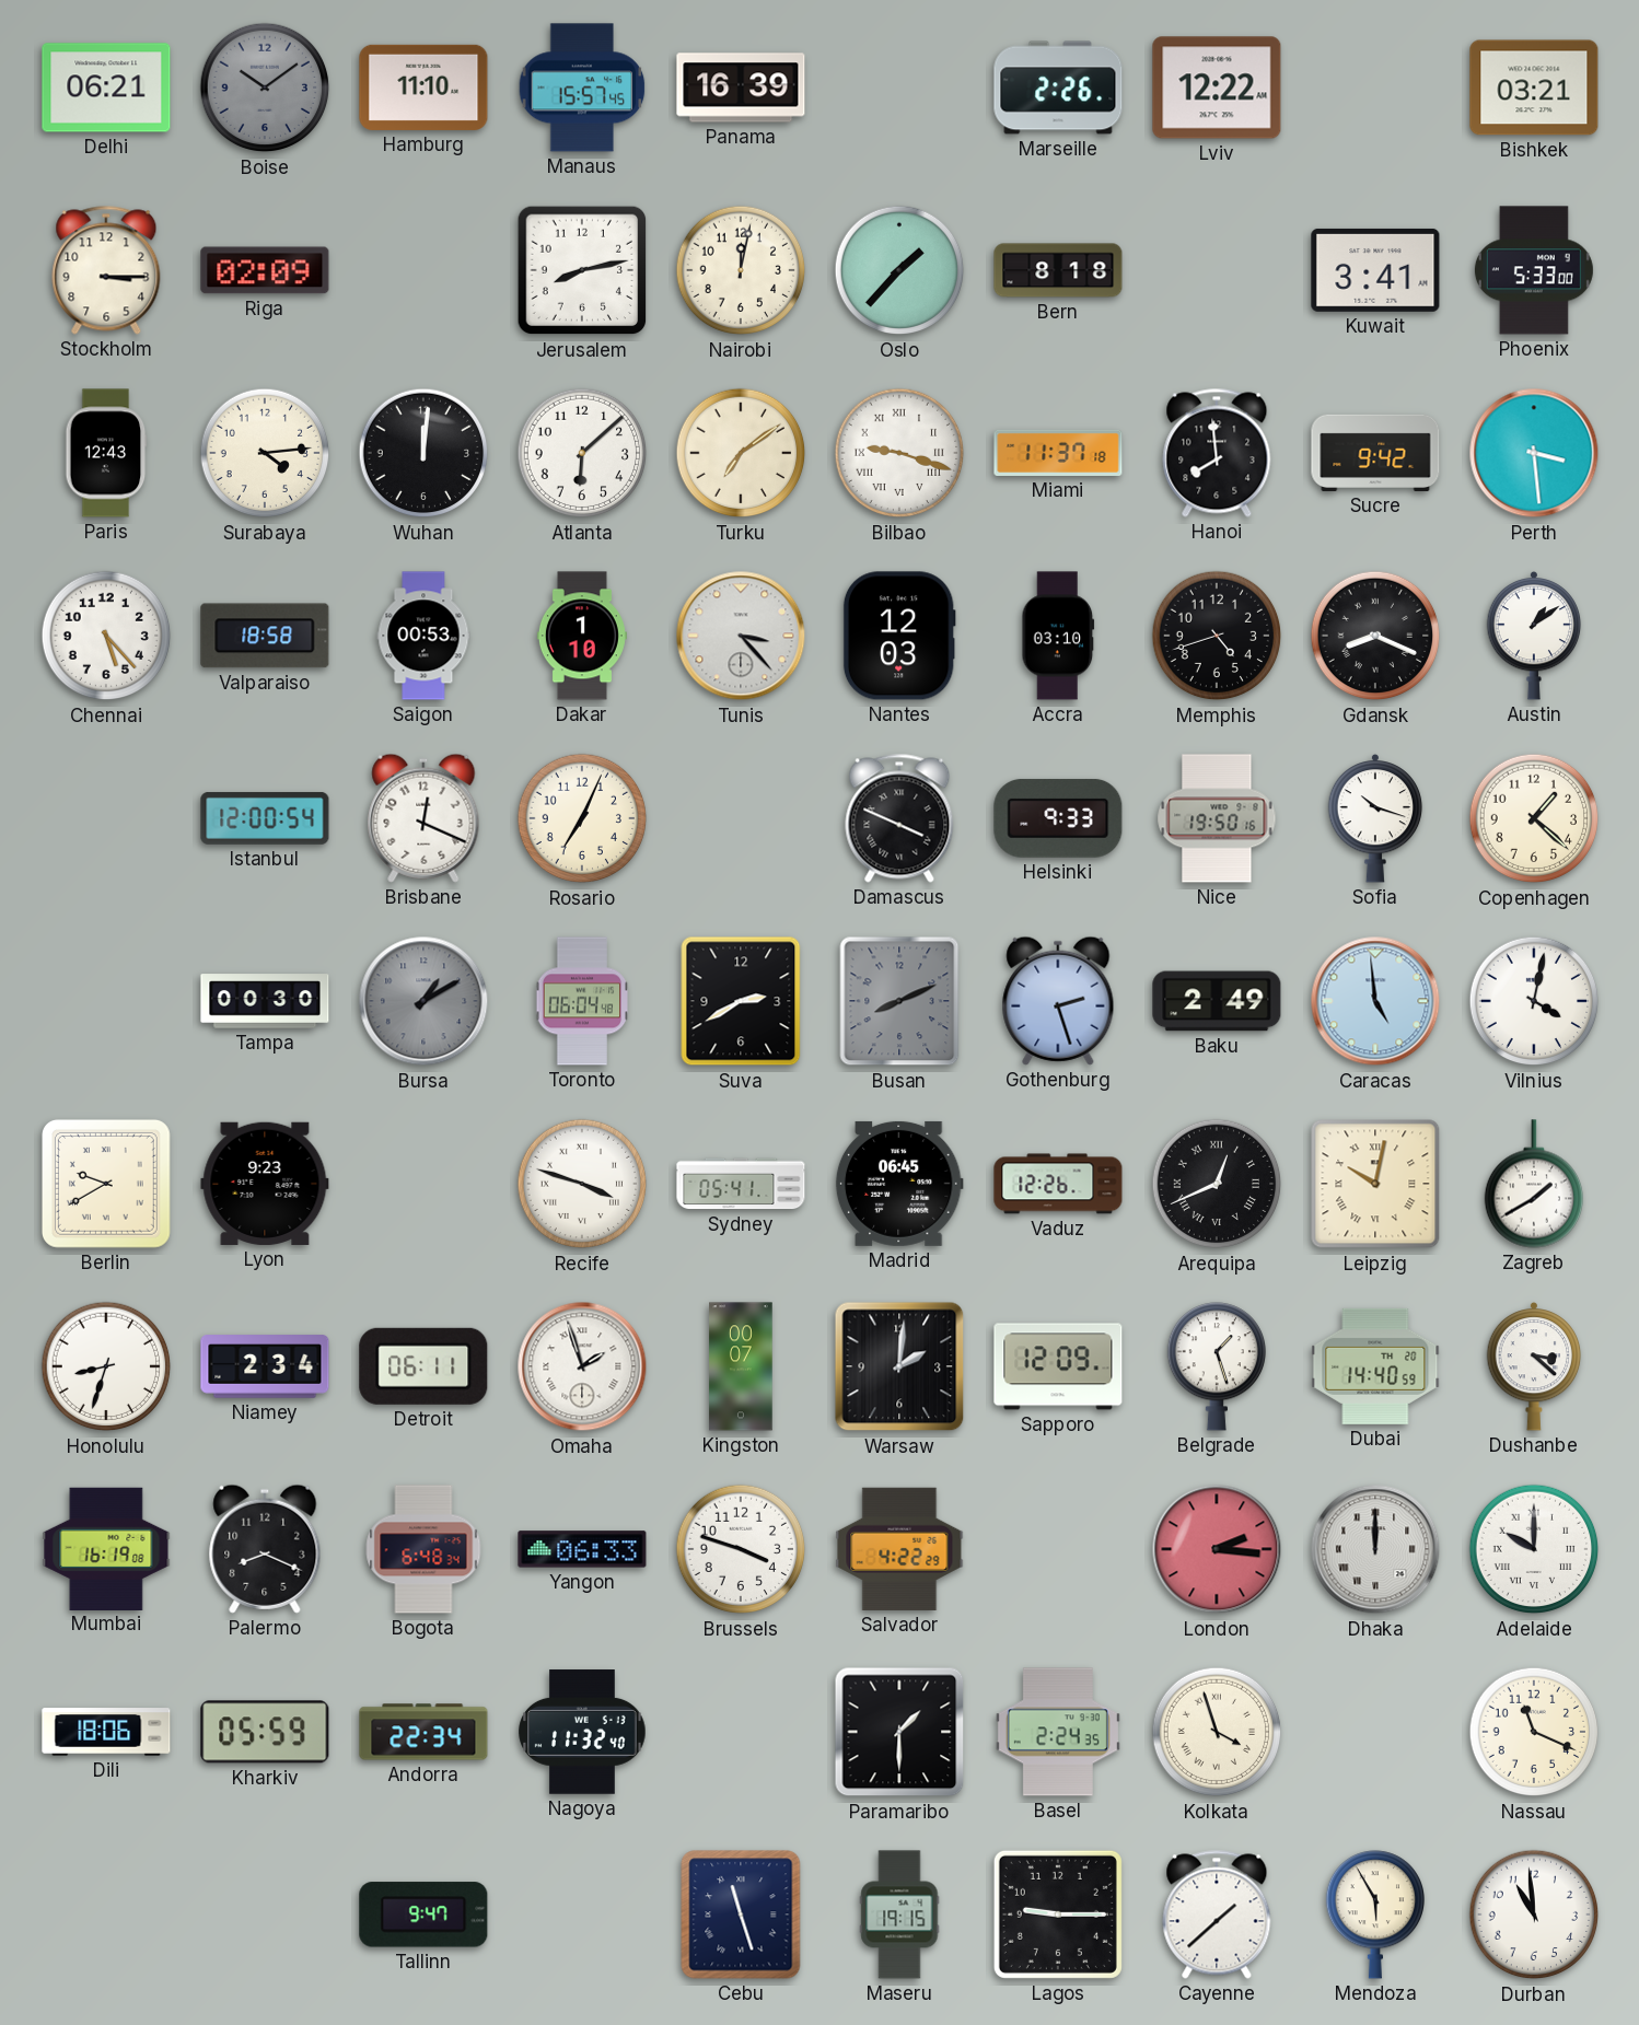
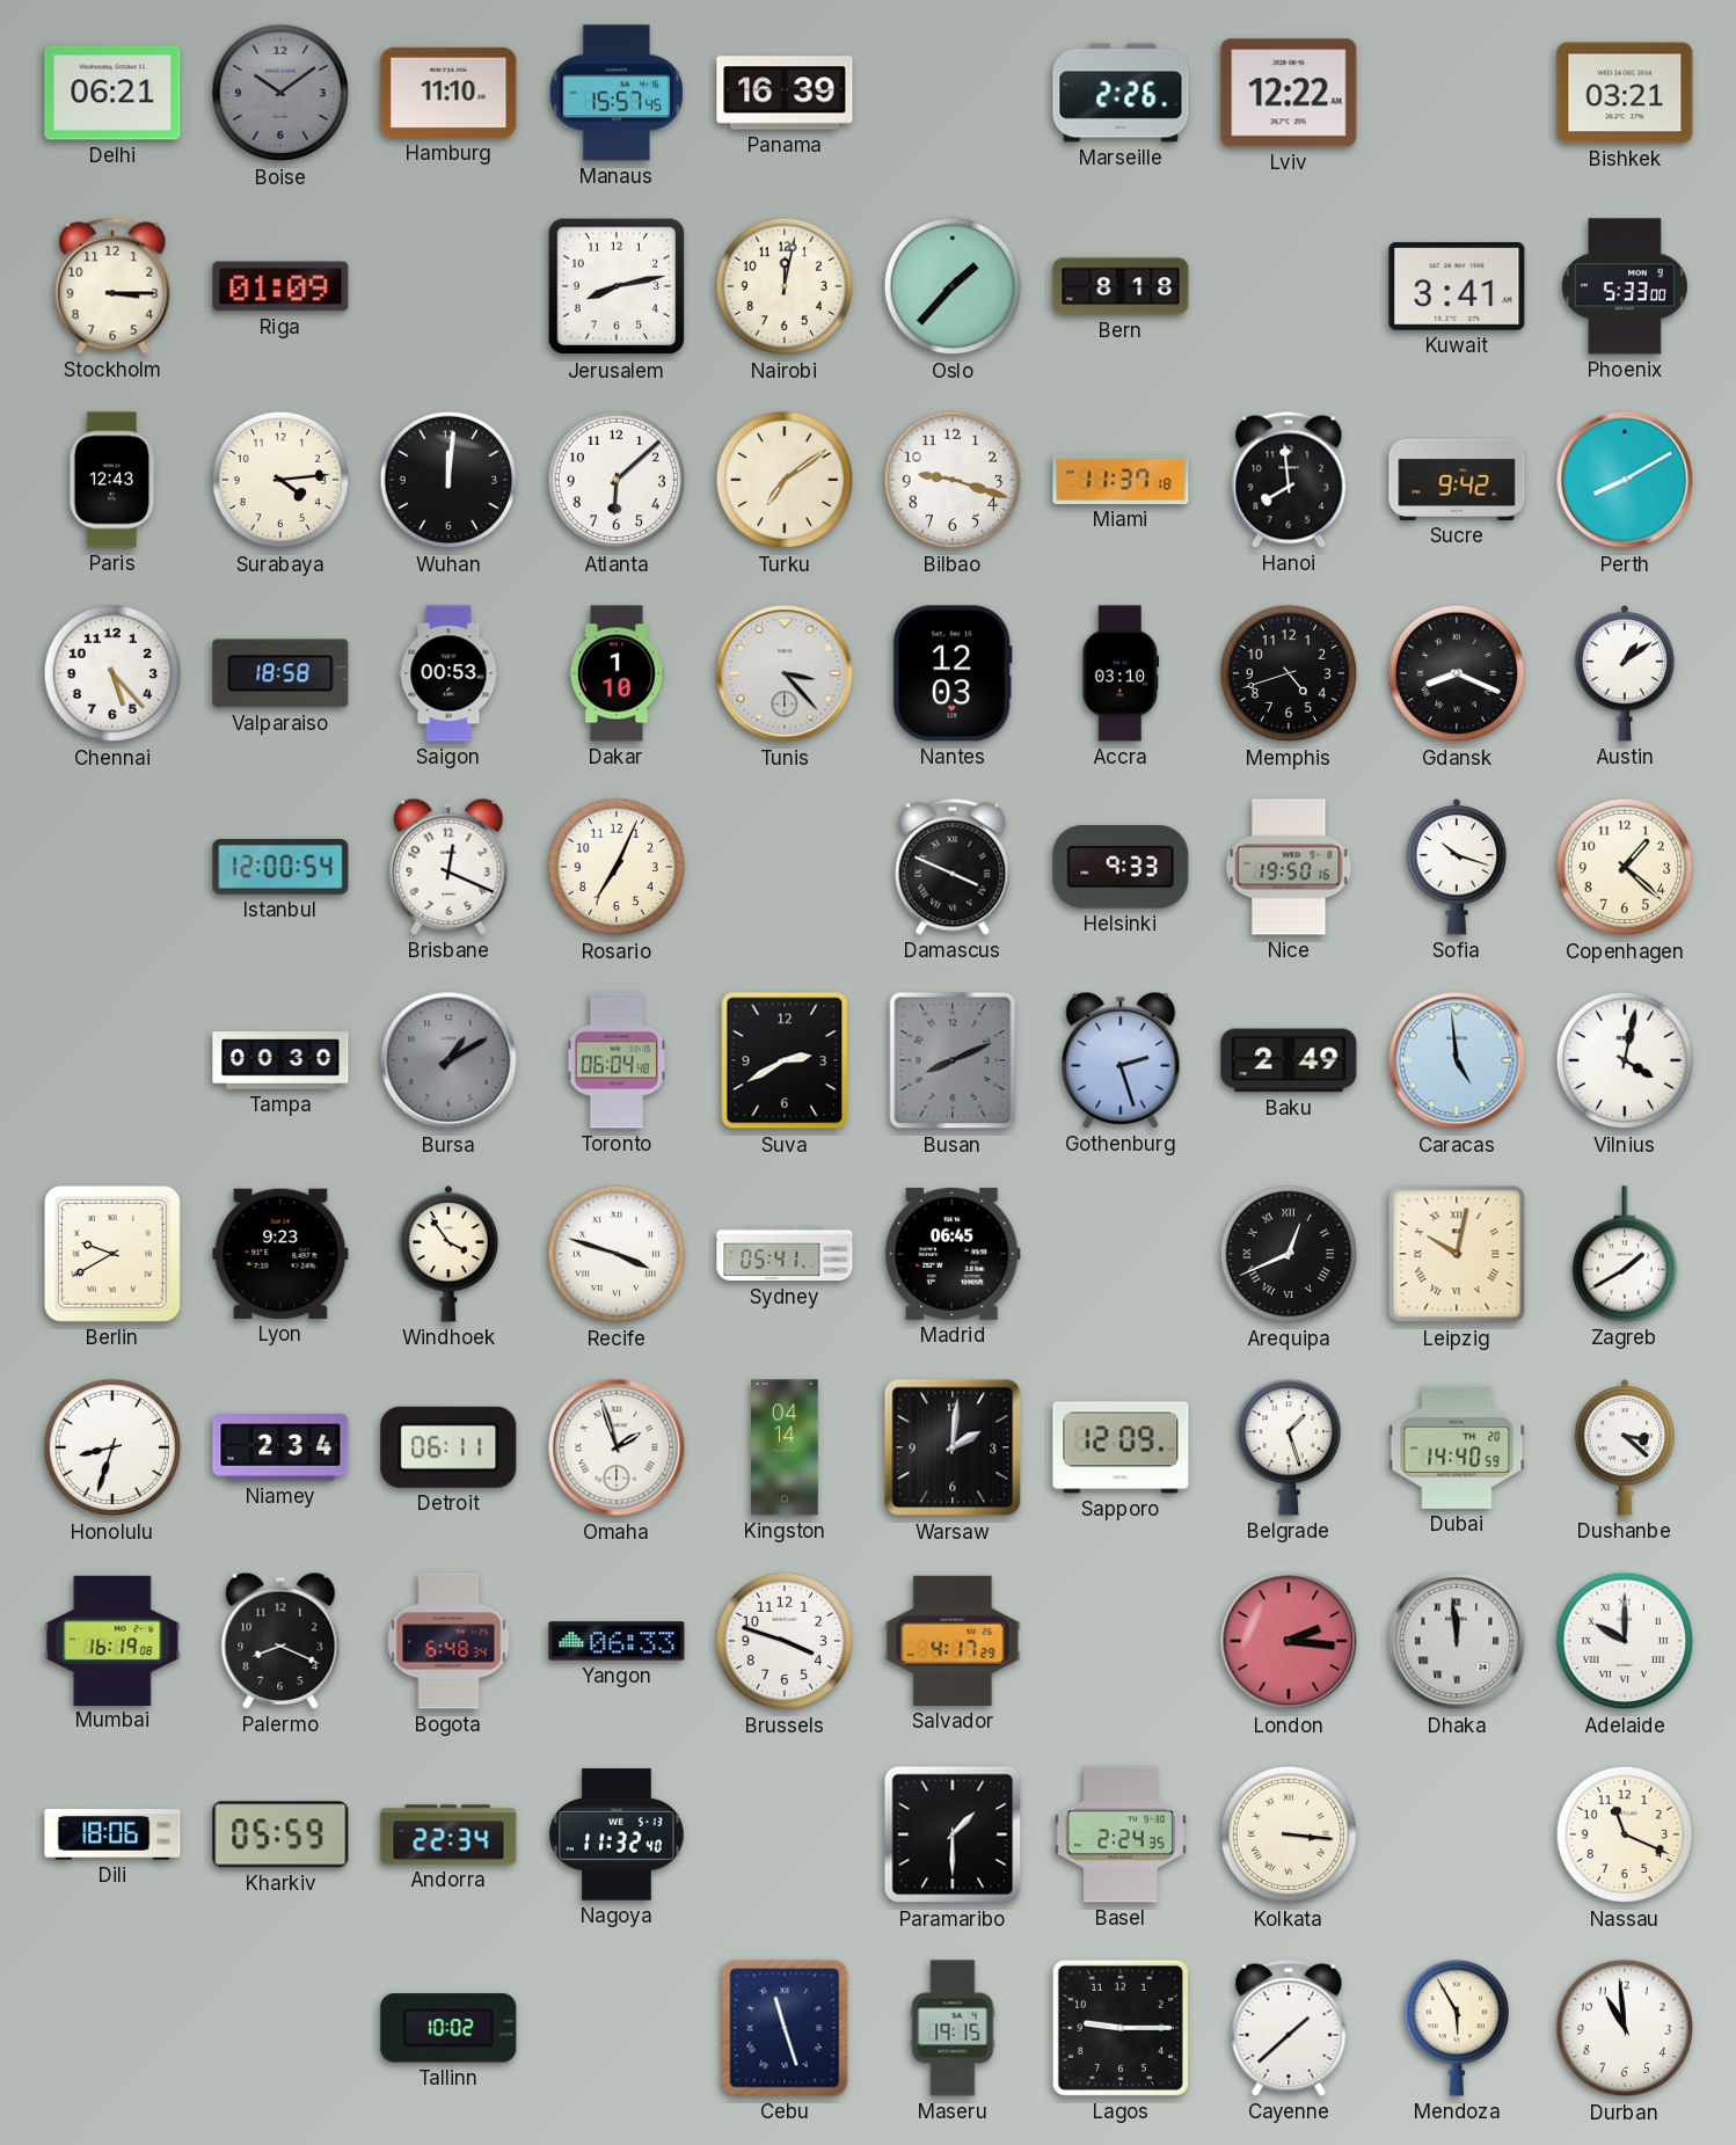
Riga: 02:09 -> 01:09
Bilbao numerals: Roman -> Arabic
Perth: 3:29 -> 8:10
Windhoek: none -> 3:54
Vaduz: 12:26 -> none
Kingston: 00:07 -> 04:14
Salvador: 4:22 -> 4:17
Dhaka: 12:00 -> 11:59
Kolkata: 3:57 -> 3:16
Tallinn: 9:47 -> 10:02
